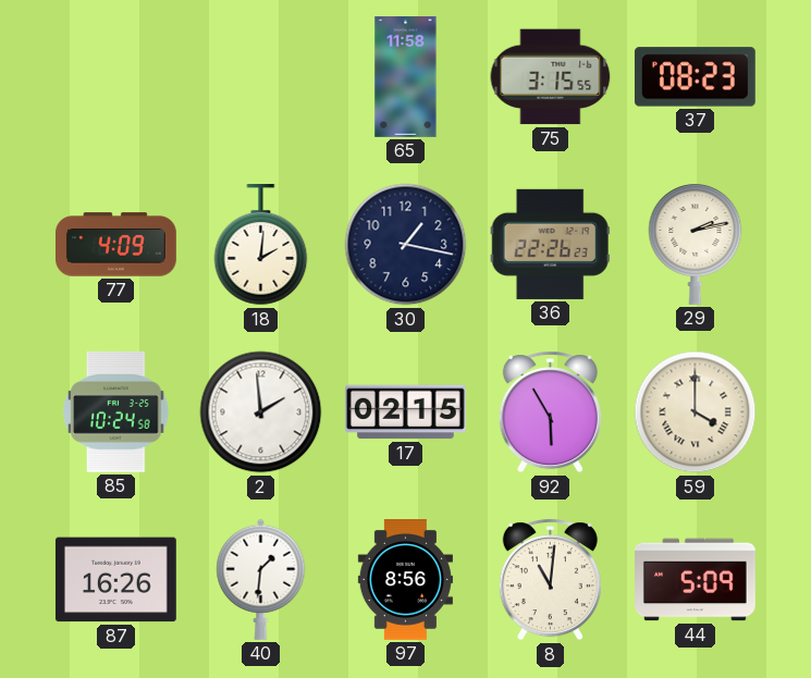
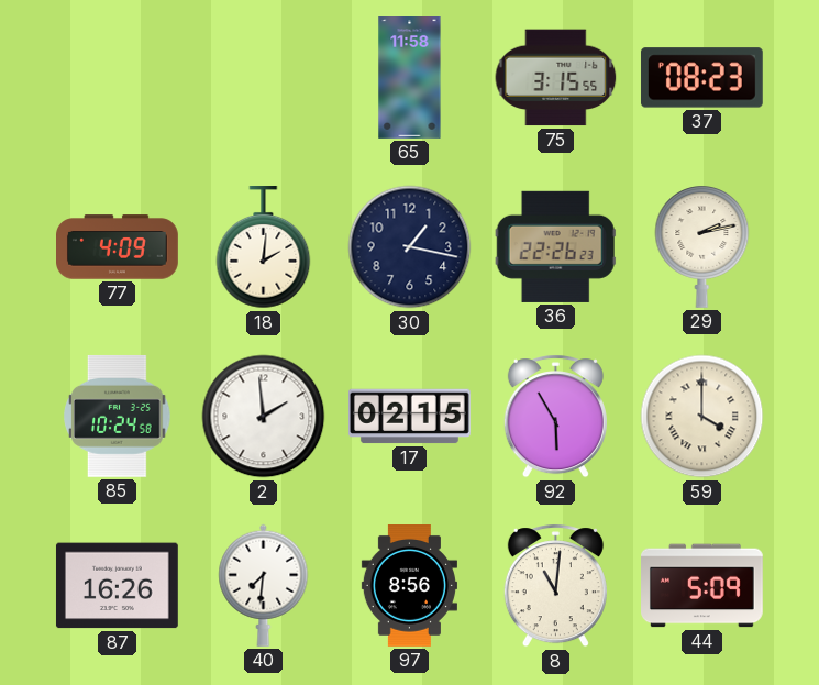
40: 1:31 -> 7:31
